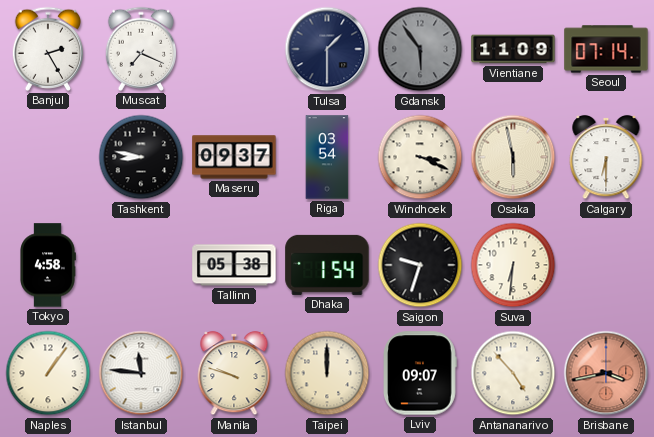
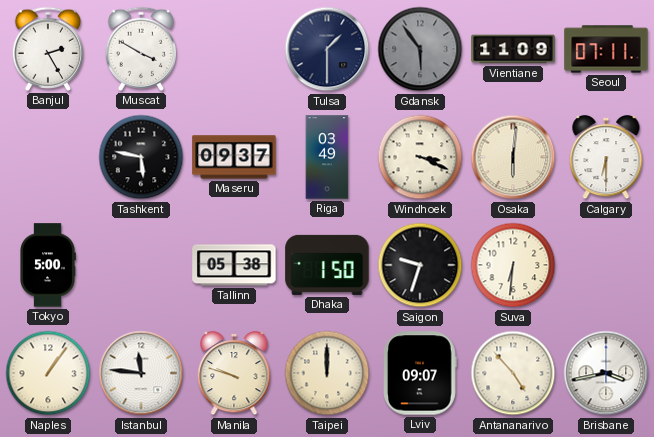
Muscat: 7:19 -> 3:50
Seoul: 07:14 -> 07:11
Tashkent: 8:47 -> 5:47
Riga: 03:54 -> 03:49
Osaka: 5:58 -> 6:01
Tokyo: 4:58 -> 5:00
Dhaka: 1:54 -> 1:50
Brisbane dial: salmon -> white
